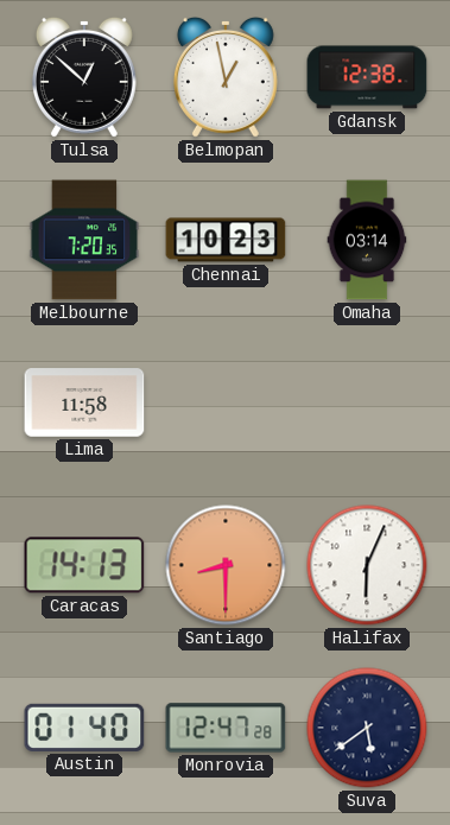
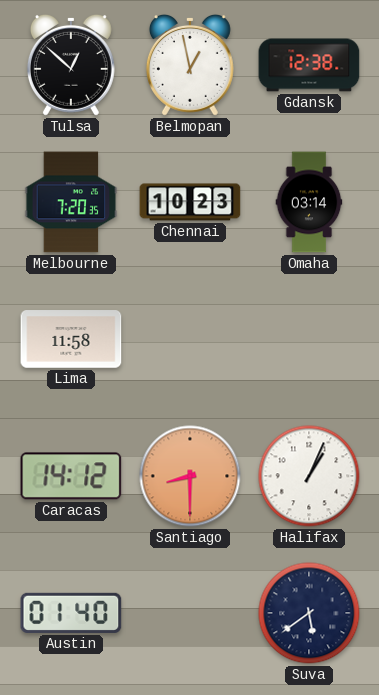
Caracas: 14:13 -> 14:12
Halifax: 6:04 -> 1:04
Monrovia: 12:47 -> none
